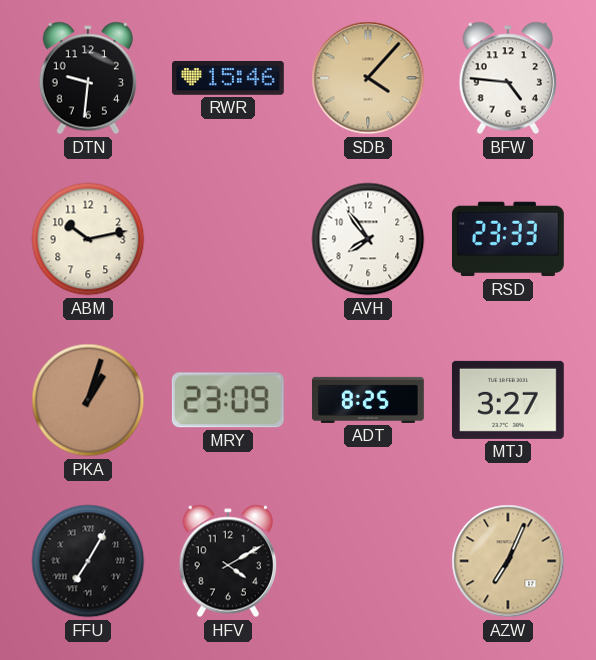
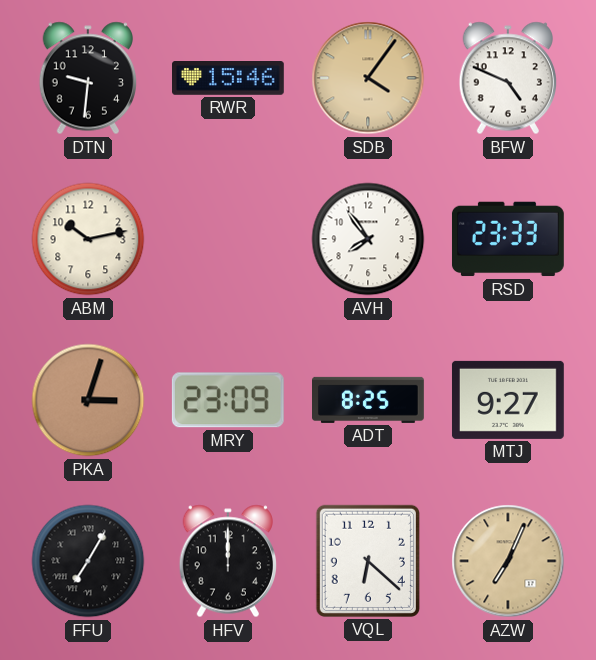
SDB: 4:07 -> 4:06
BFW: 4:46 -> 4:49
PKA: 1:03 -> 3:03
MTJ: 3:27 -> 9:27
HFV: 4:10 -> 12:00
VQL: none -> 6:22
